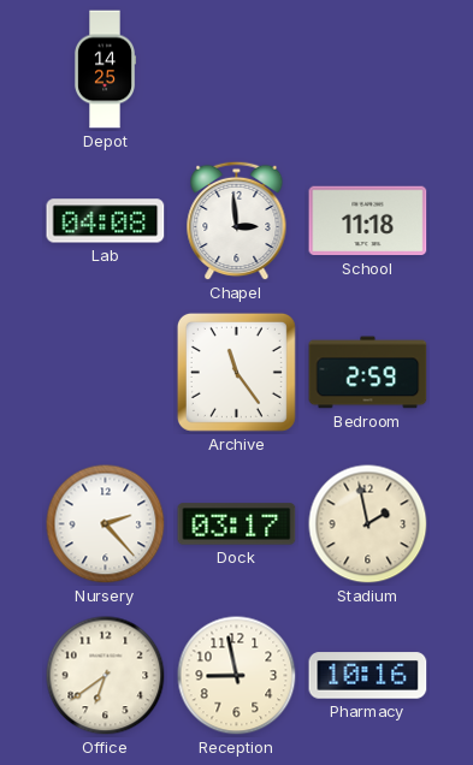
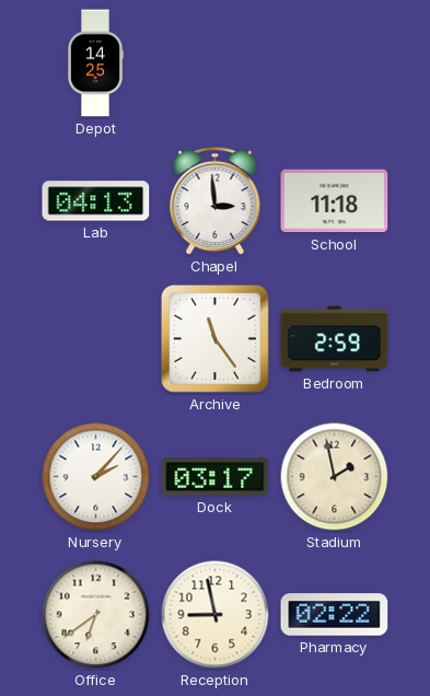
Lab: 04:08 -> 04:13
Nursery: 2:23 -> 2:07
Pharmacy: 10:16 -> 02:22
